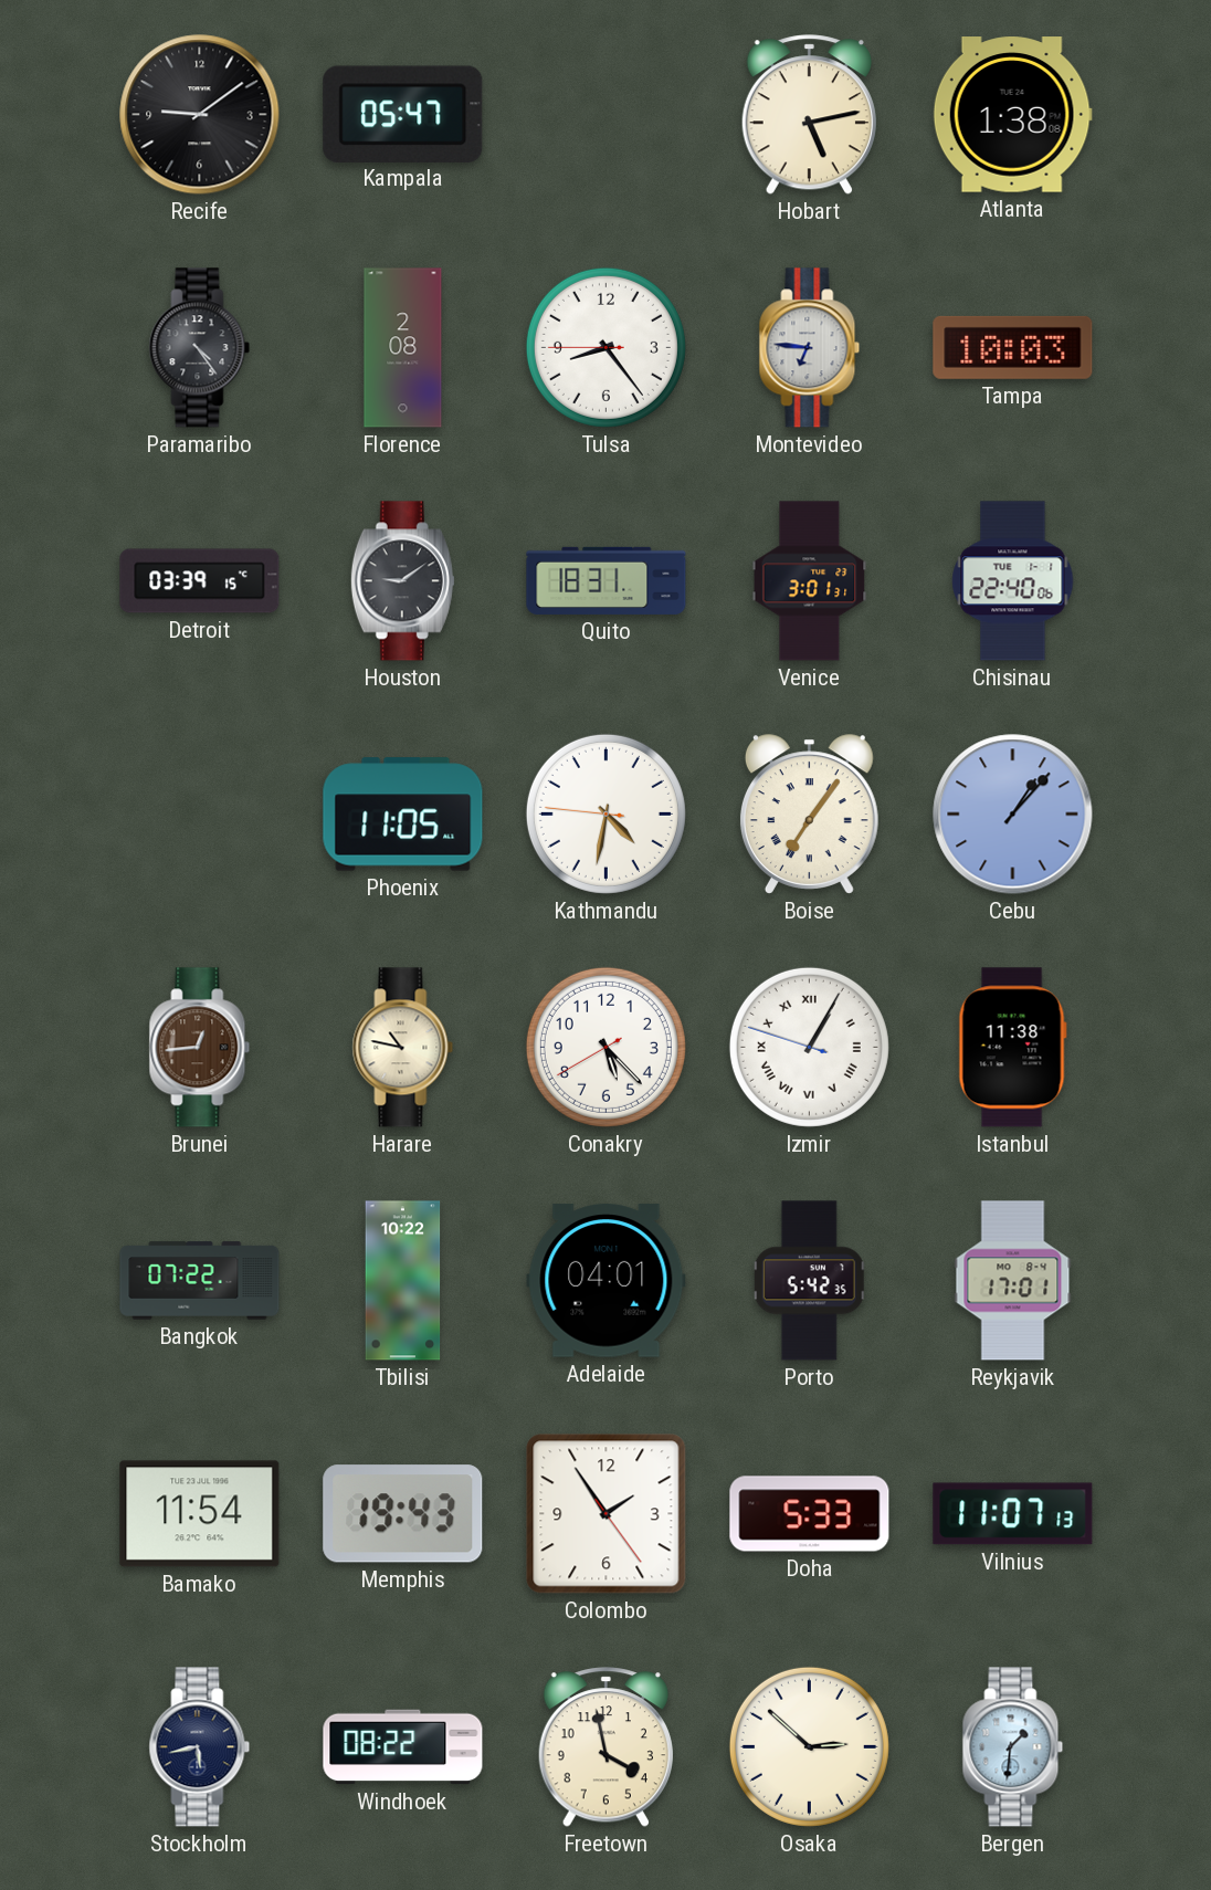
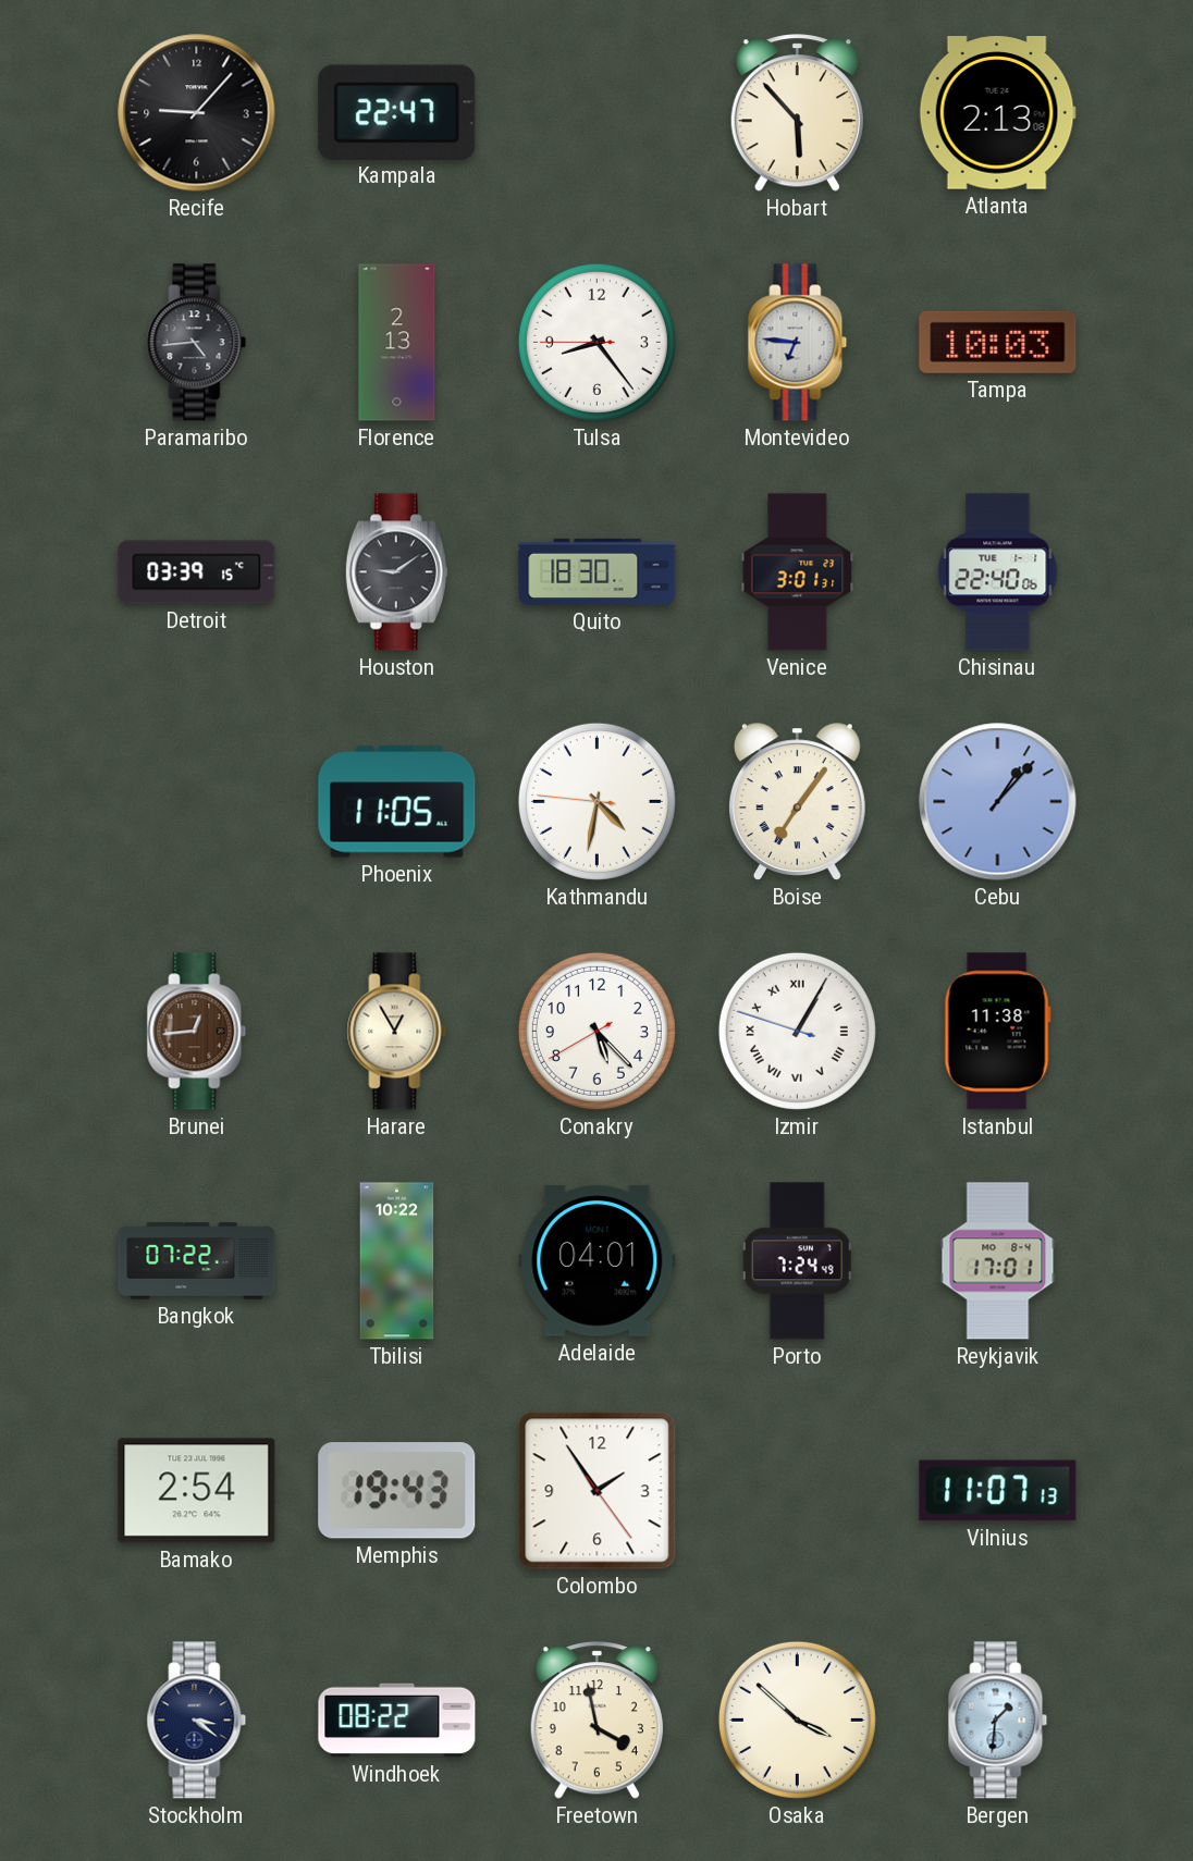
Recife: 9:09 -> 9:07
Kampala: 05:47 -> 22:47
Hobart: 5:13 -> 5:53
Atlanta: 1:38 -> 2:13
Paramaribo: 4:24 -> 4:44
Florence: 2:08 -> 2:13
Quito: 18:31 -> 18:30
Harare: 10:47 -> 12:55
Porto: 5:42 -> 7:24
Bamako: 11:54 -> 2:54
Doha: 5:33 -> none
Stockholm: 5:43 -> 3:21
Osaka: 2:52 -> 3:52
